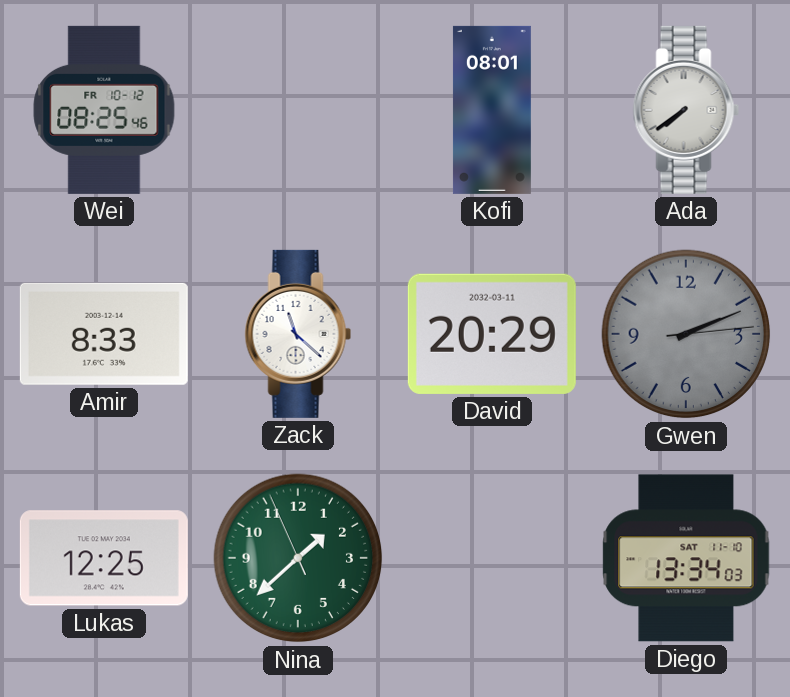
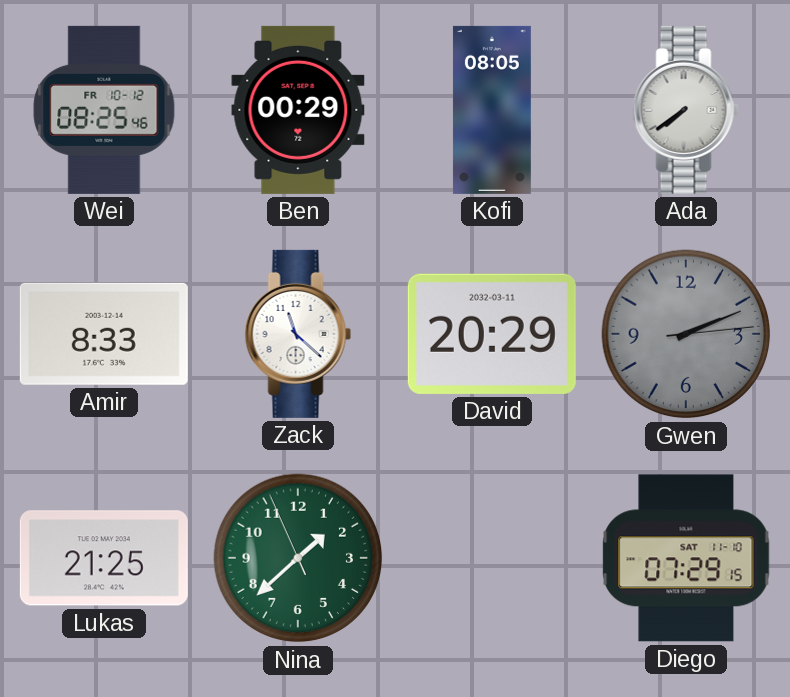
Ben: none -> 00:29
Kofi: 08:01 -> 08:05
Lukas: 12:25 -> 21:25
Diego: 13:34 -> 07:29
